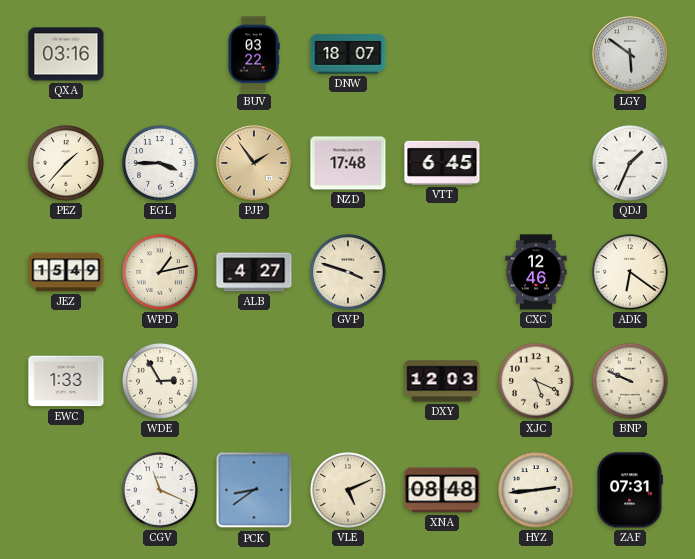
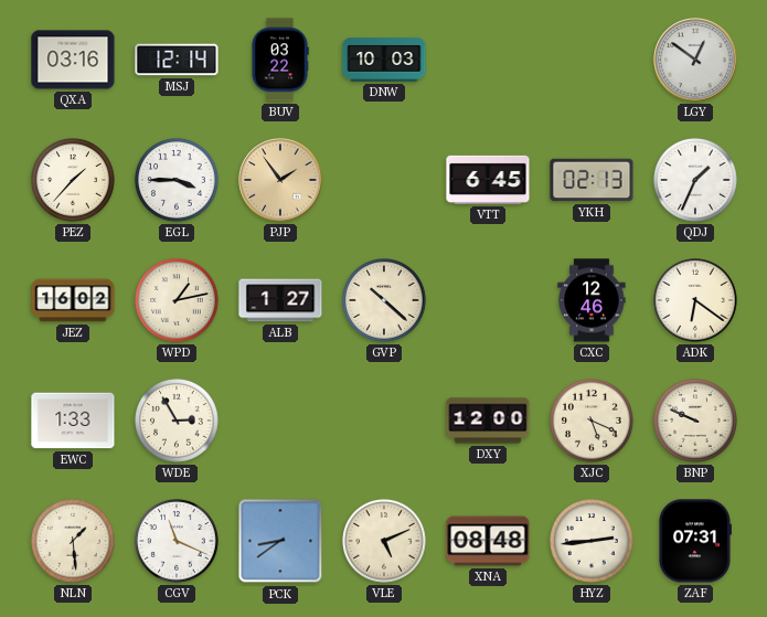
MSJ: none -> 12:14
DNW: 18:07 -> 10:03
LGY: 5:51 -> 12:51
NZD: 17:48 -> none
YKH: none -> 02:13
JEZ: 15:49 -> 16:02
ALB: 4:27 -> 1:27
GVP: 3:48 -> 10:22
DXY: 12:03 -> 12:00
NLN: none -> 1:29
